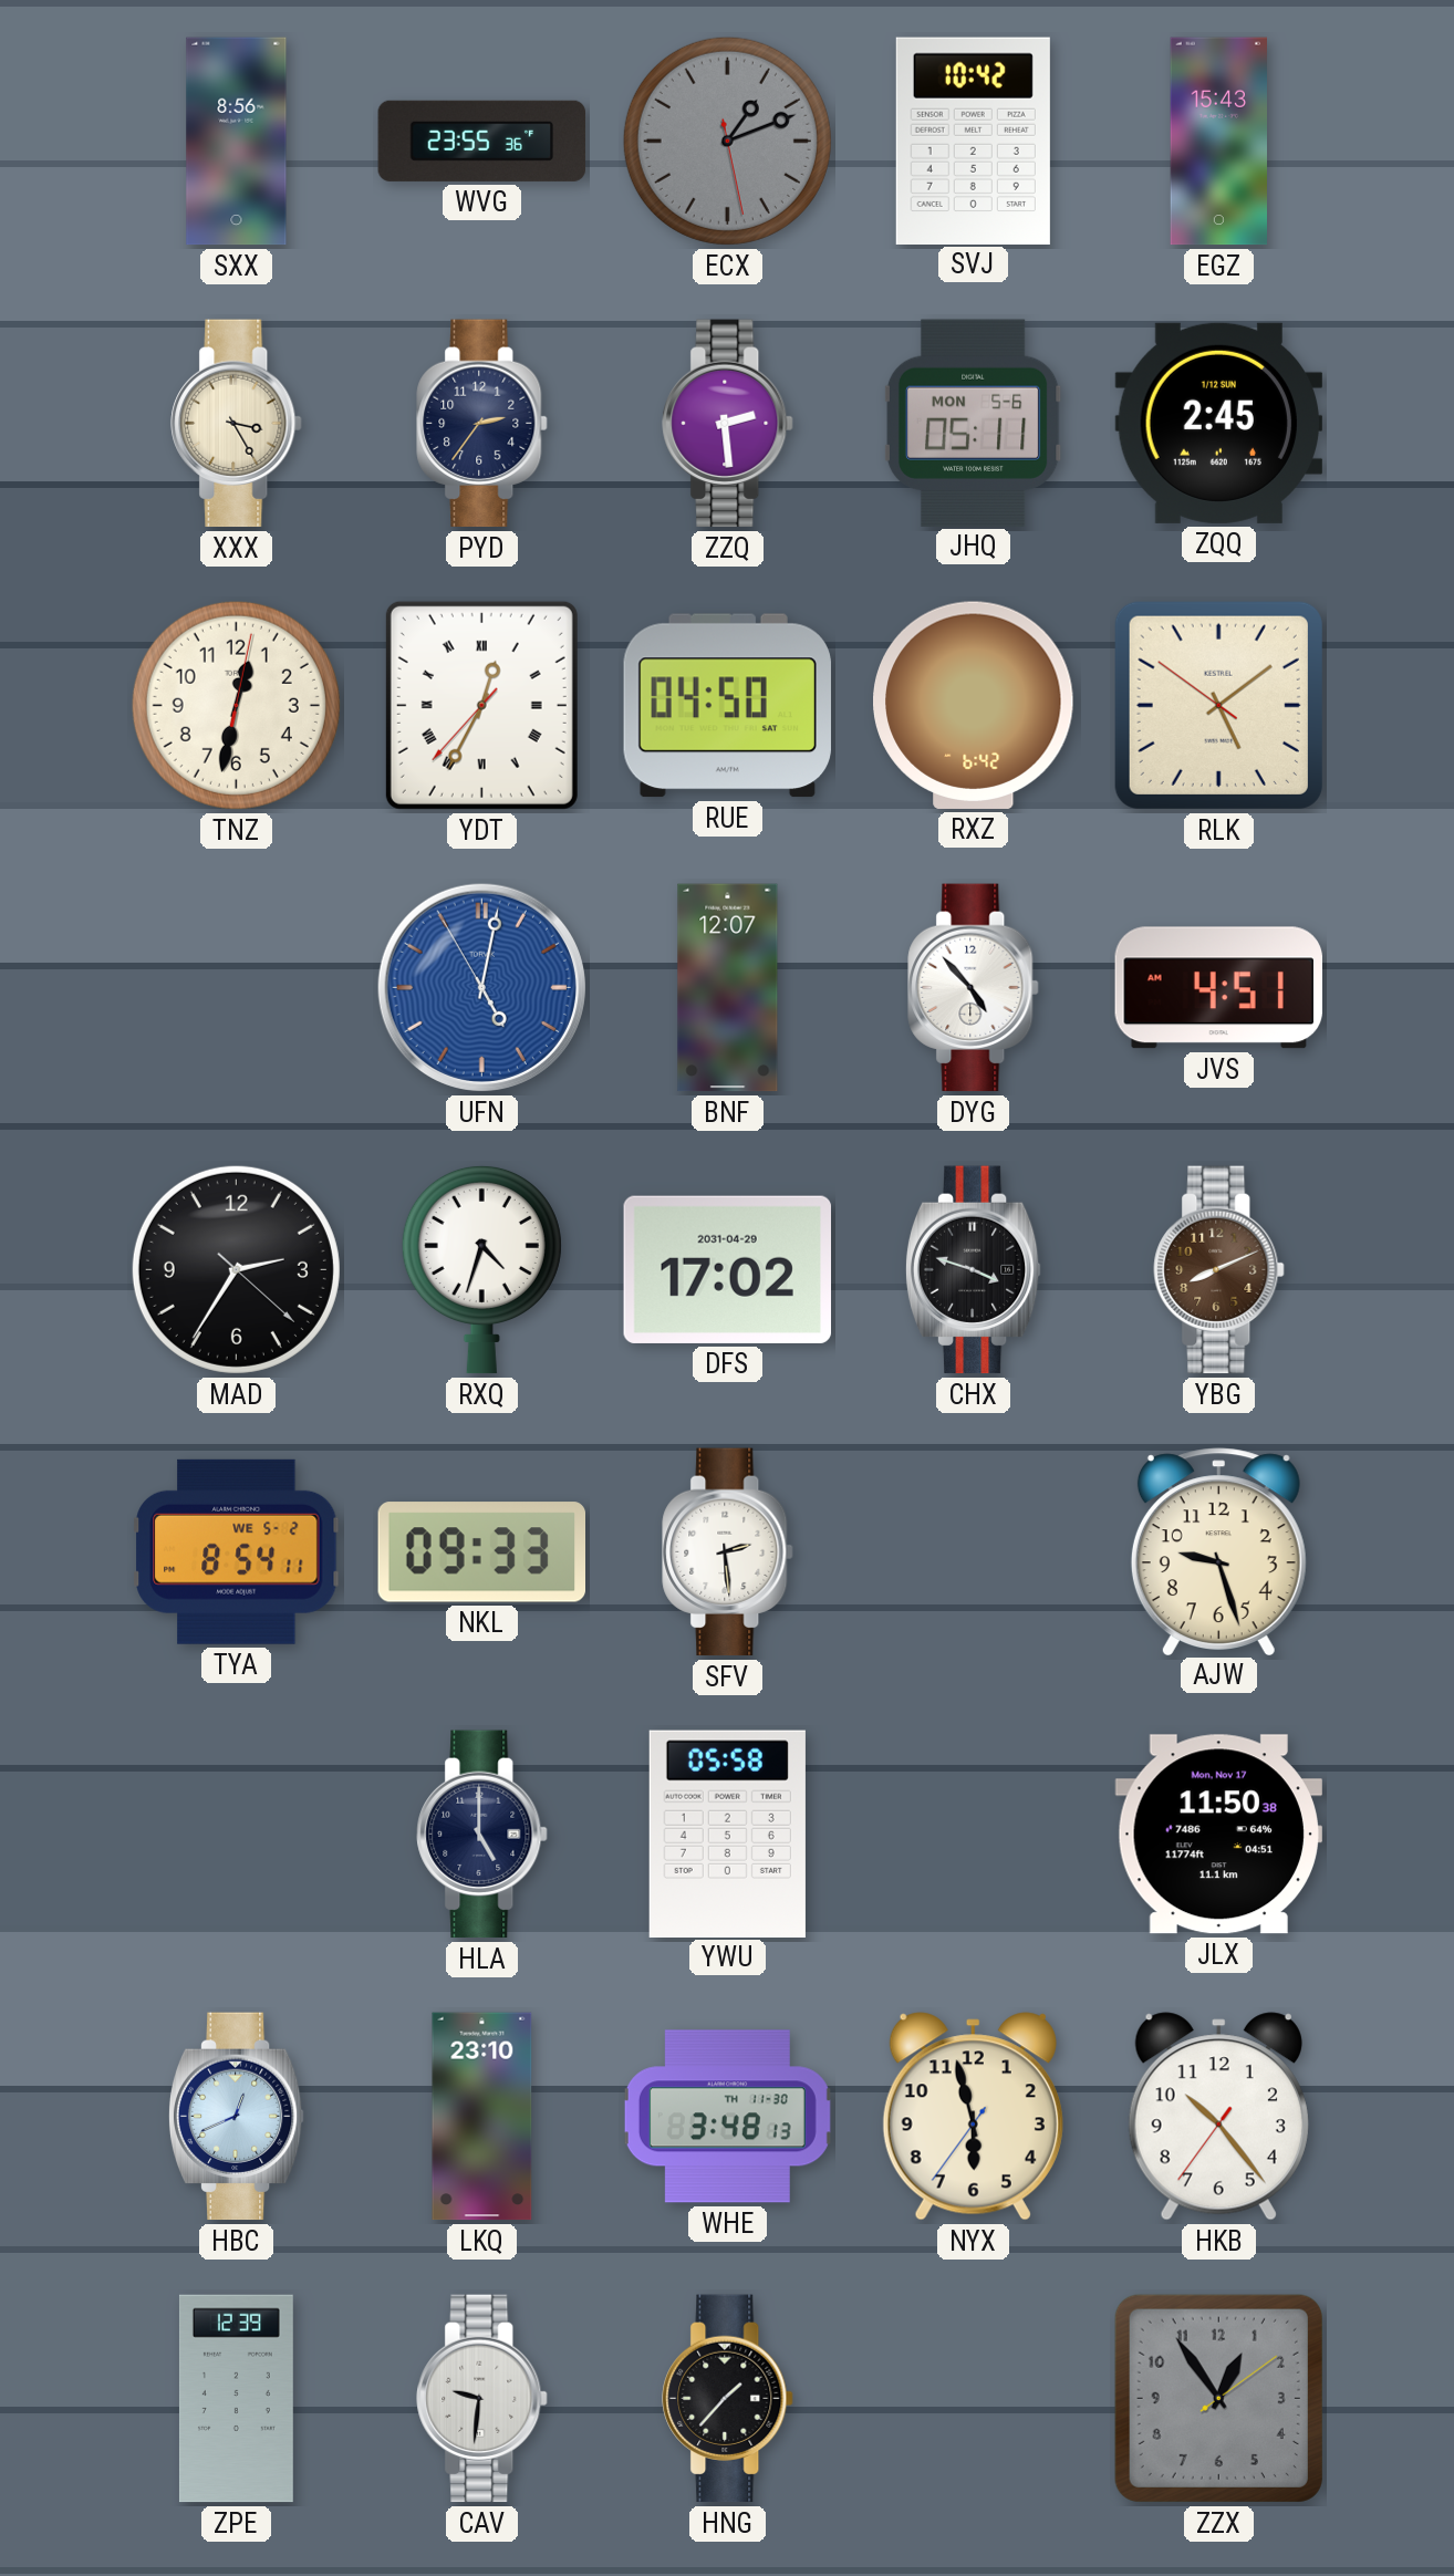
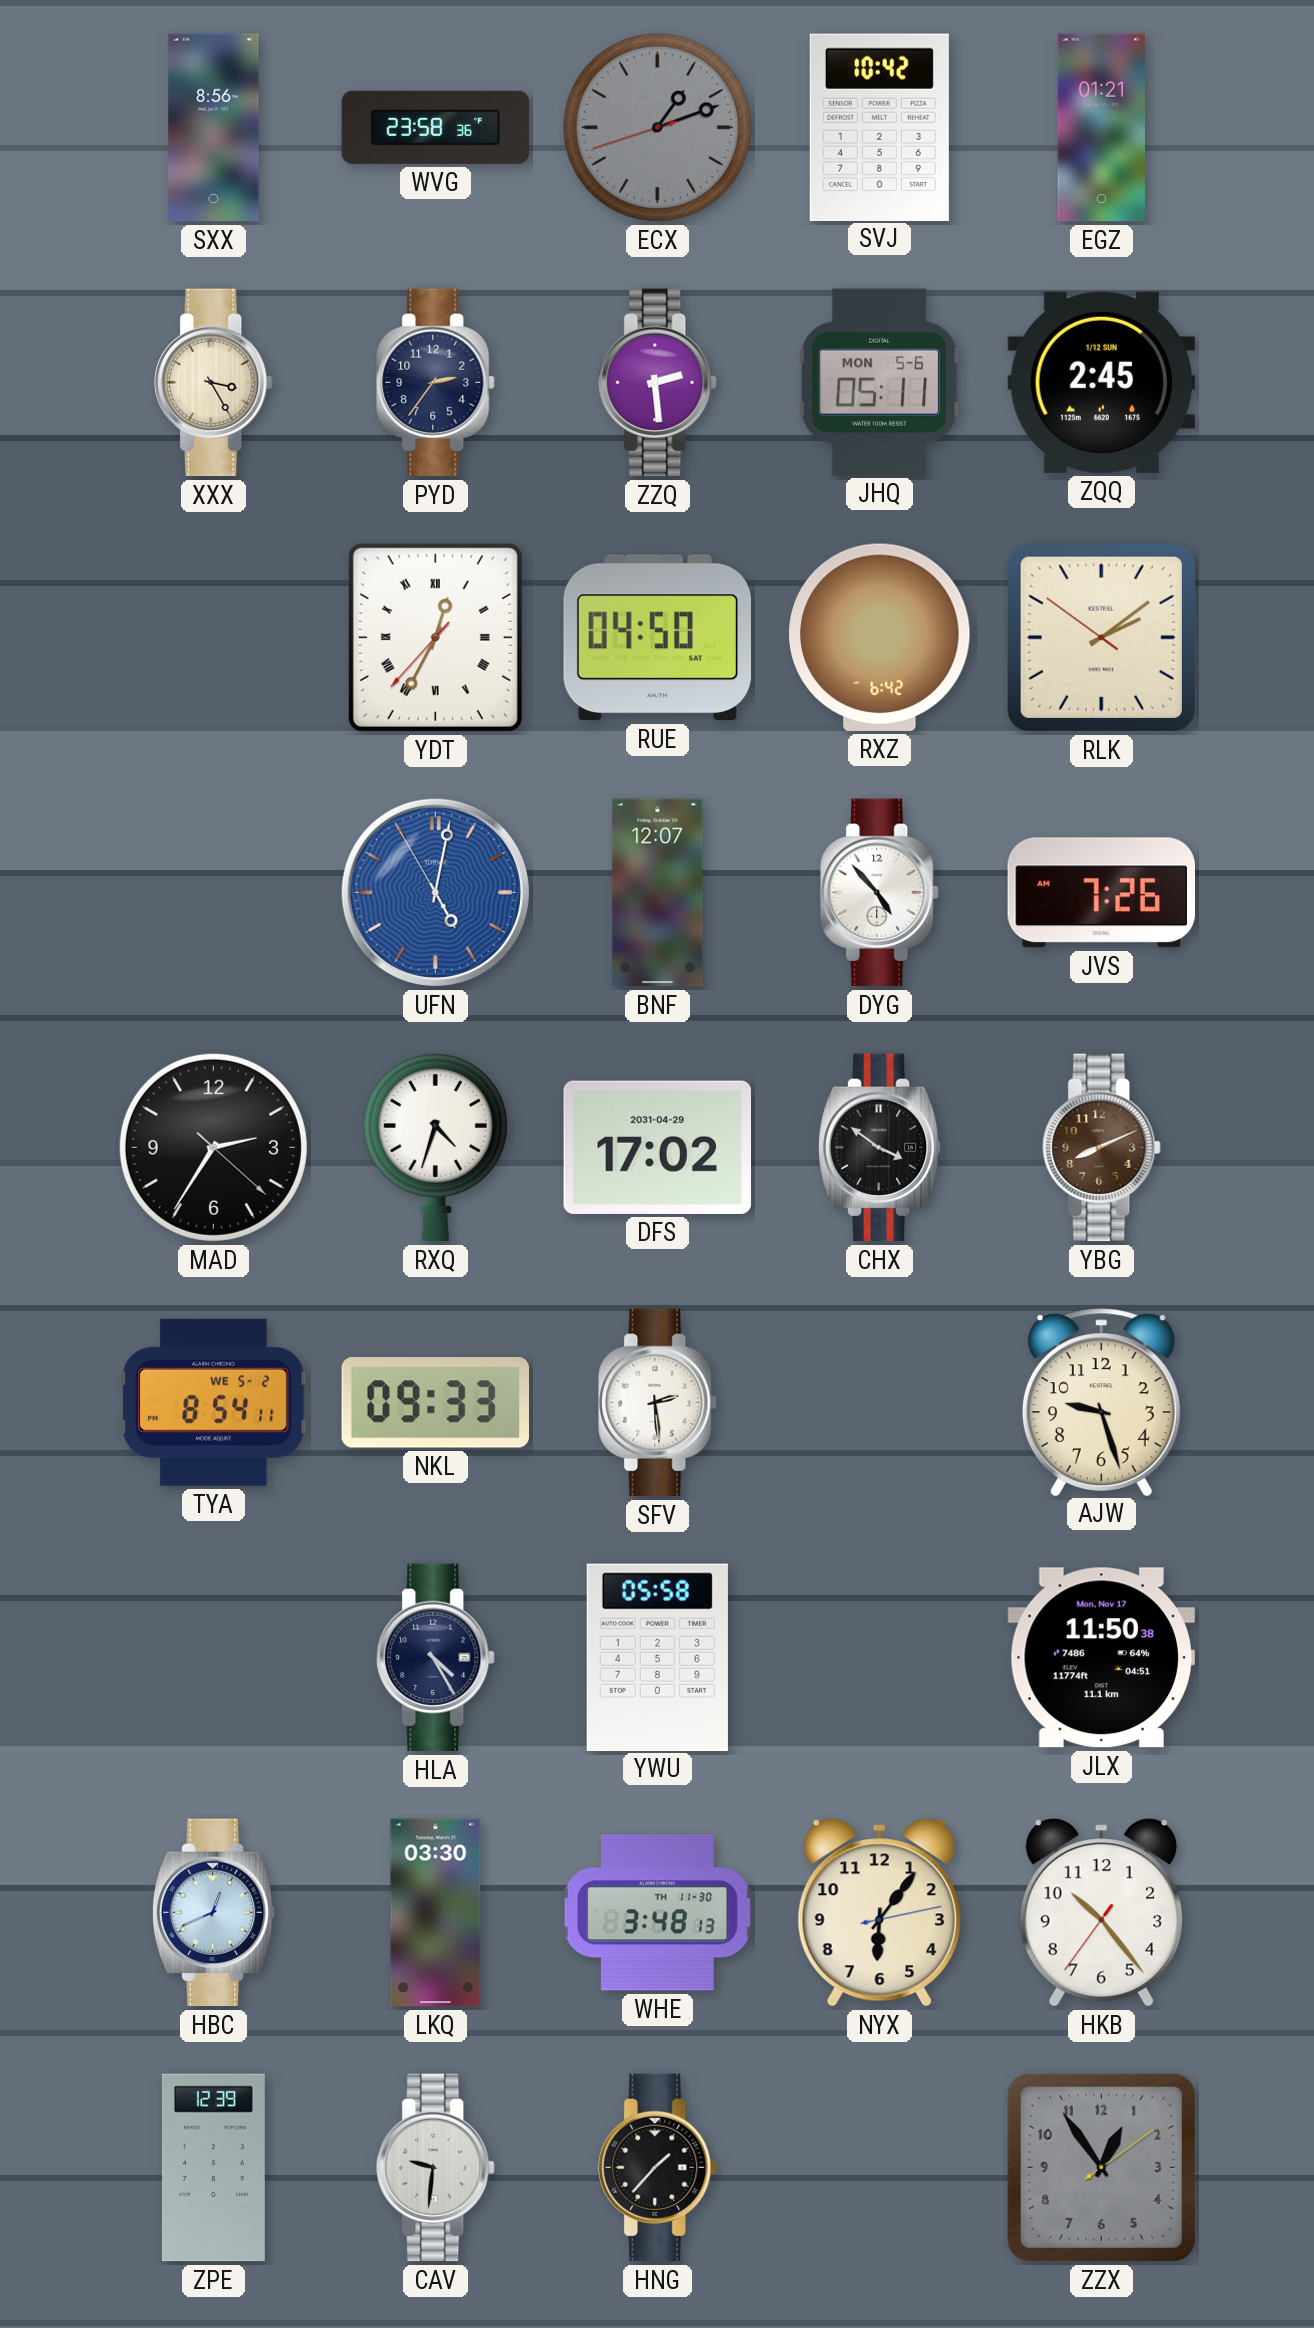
WVG: 23:55 -> 23:58
ECX: 1:11:28 -> 1:11:42
EGZ: 15:43 -> 01:21
TNZ: 12:32 -> none
RLK: 5:08 -> 2:08
JVS: 4:51 -> 7:26
CHX: 3:48 -> 3:51
HLA: 5:00 -> 4:25
LKQ: 23:10 -> 03:30
NYX: 5:57 -> 6:06
